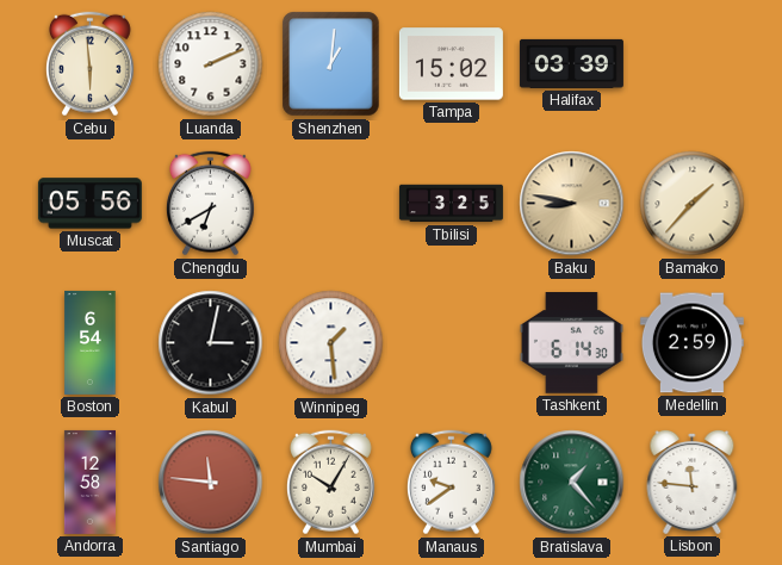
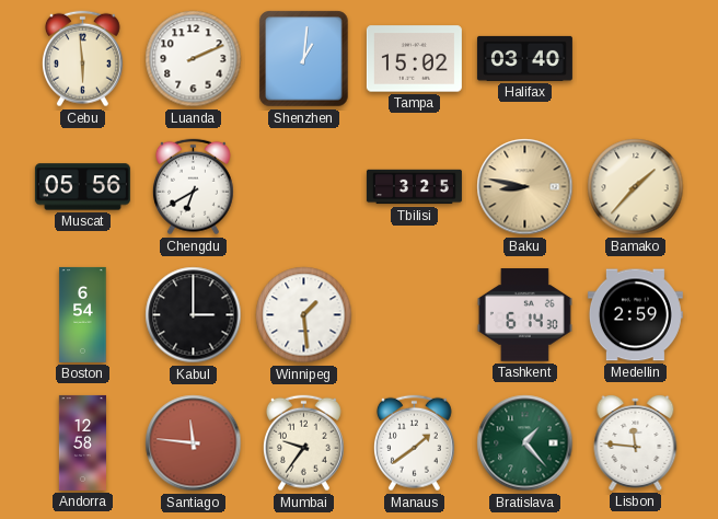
Halifax: 03:39 -> 03:40
Kabul: 3:02 -> 3:00
Mumbai: 10:05 -> 9:36
Manaus: 9:39 -> 1:39
